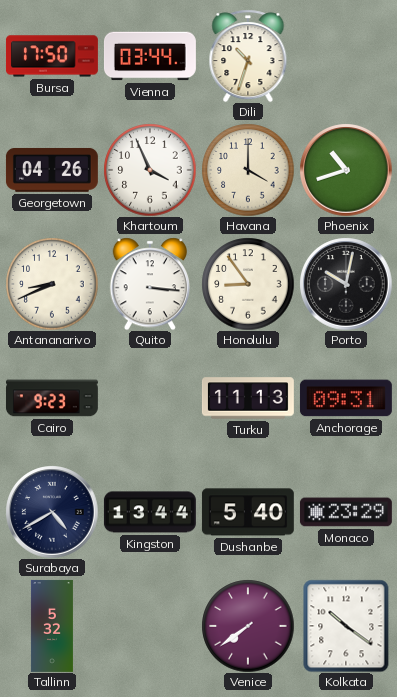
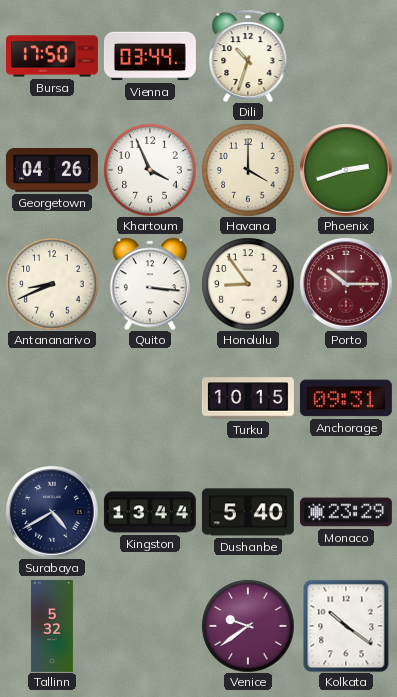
Phoenix: 10:42 -> 2:42
Porto: 10:02 -> 10:15
Porto dial: black -> burgundy
Cairo: 9:23 -> none
Turku: 11:13 -> 10:15
Venice: 7:39 -> 9:39
